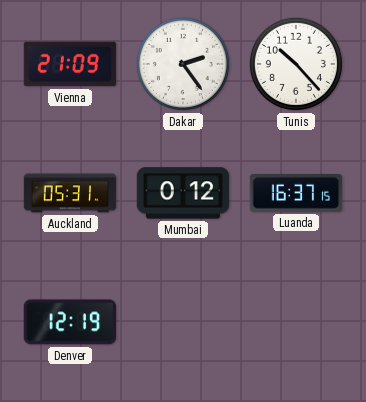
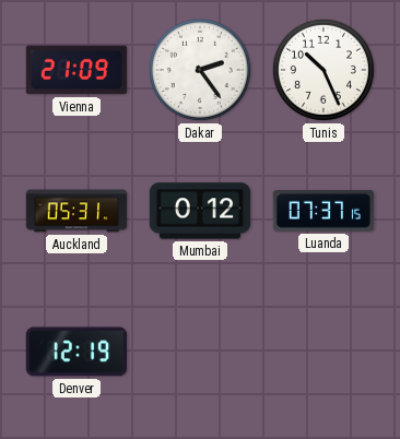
Tunis: 10:23 -> 10:26
Luanda: 16:37 -> 07:37
